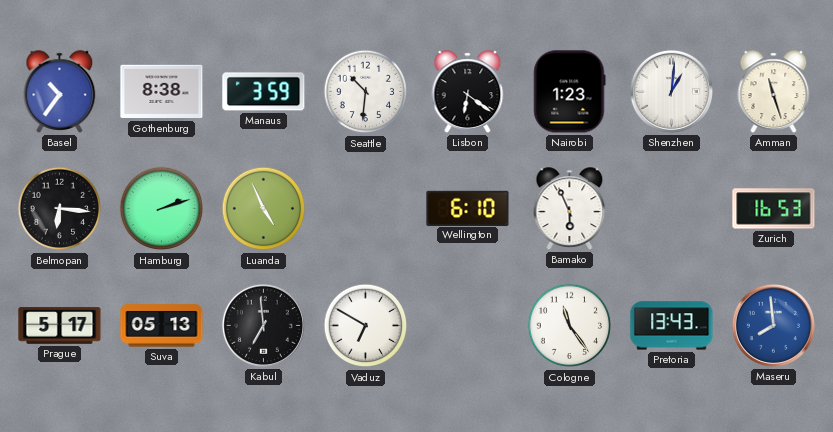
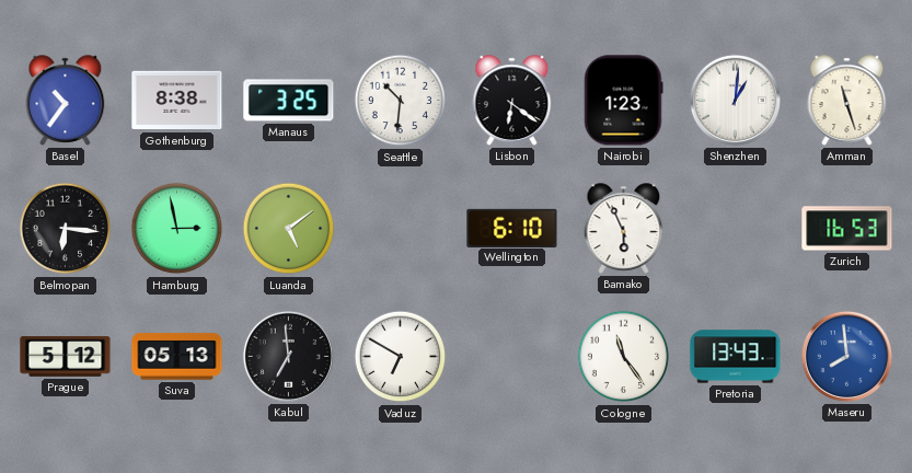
Manaus: 3:59 -> 3:25
Hamburg: 2:12 -> 2:58
Luanda: 4:56 -> 5:09
Prague: 5:17 -> 5:12
